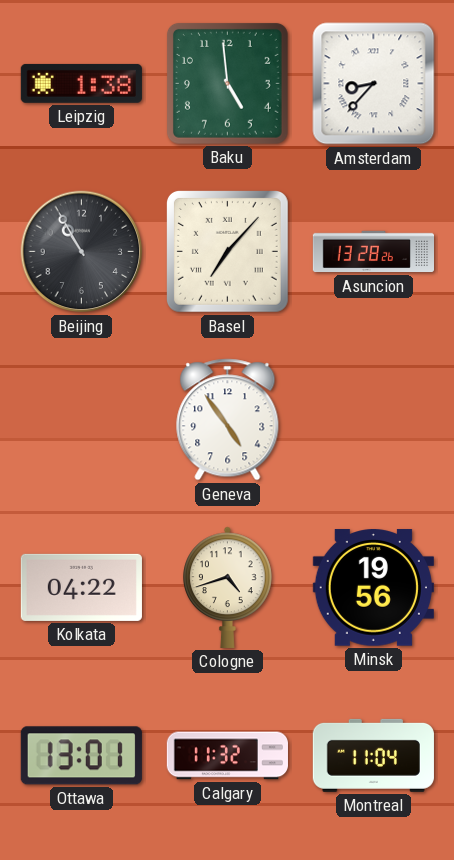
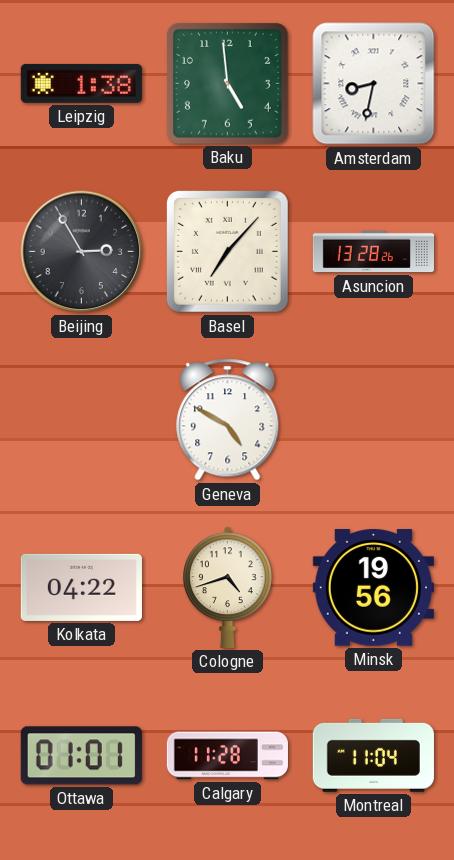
Amsterdam: 8:37 -> 8:32
Beijing: 10:55 -> 2:55
Geneva: 4:54 -> 4:50
Ottawa: 13:01 -> 01:01
Calgary: 11:32 -> 11:28
